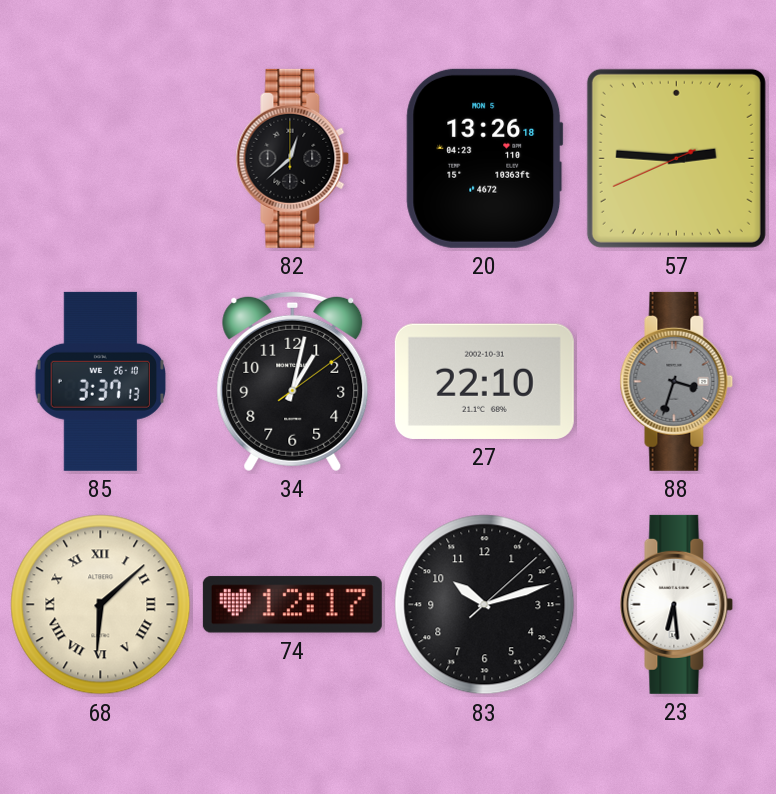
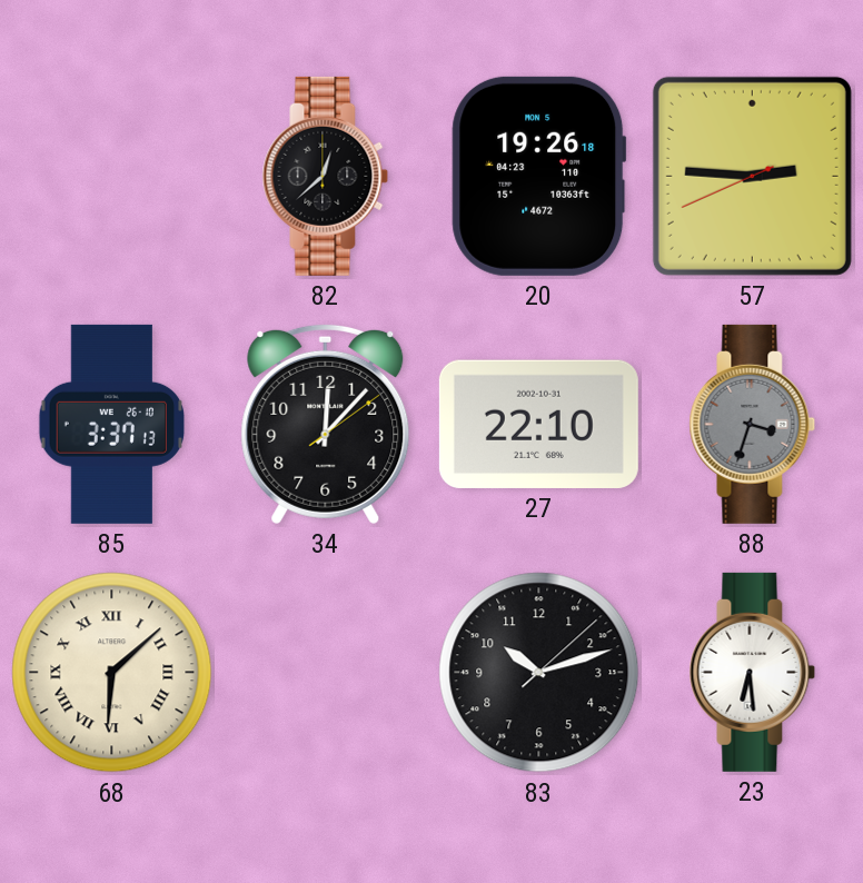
20: 13:26 -> 19:26
34: 1:02 -> 12:07
74: 12:17 -> none
